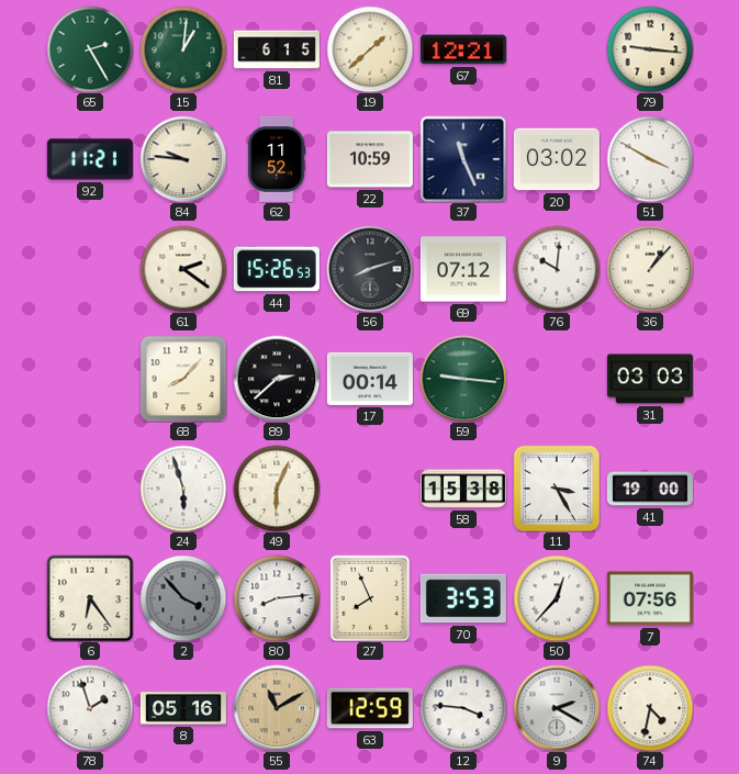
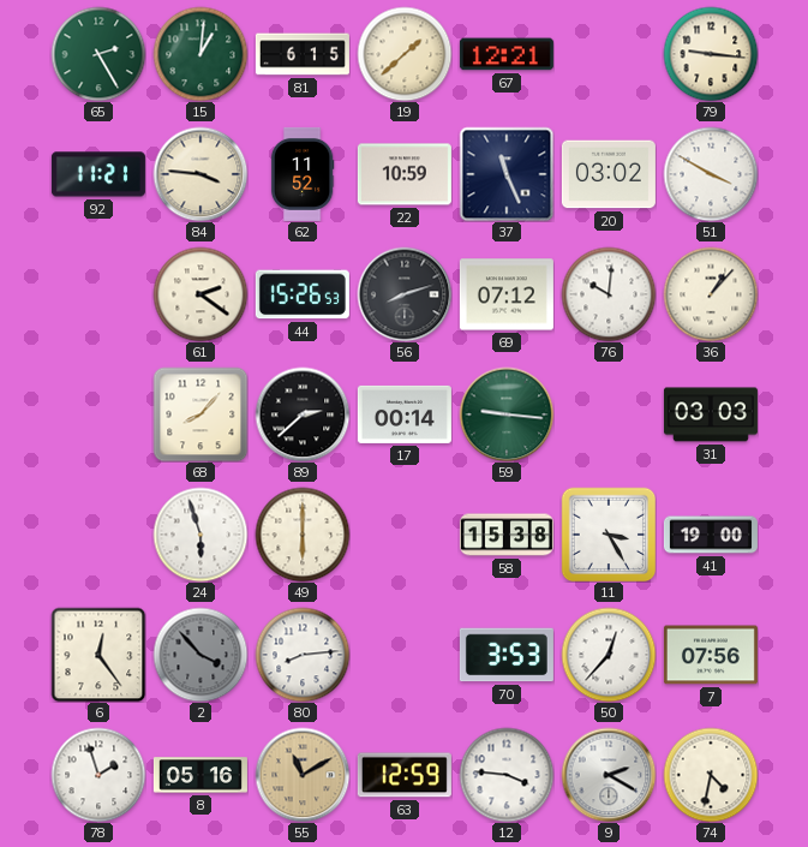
84: 9:46 -> 3:46
49: 6:04 -> 6:00
6: 6:24 -> 12:24
27: 7:56 -> none
